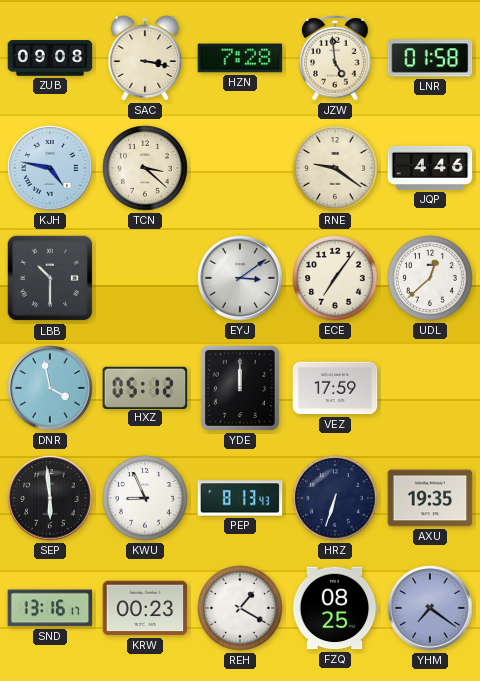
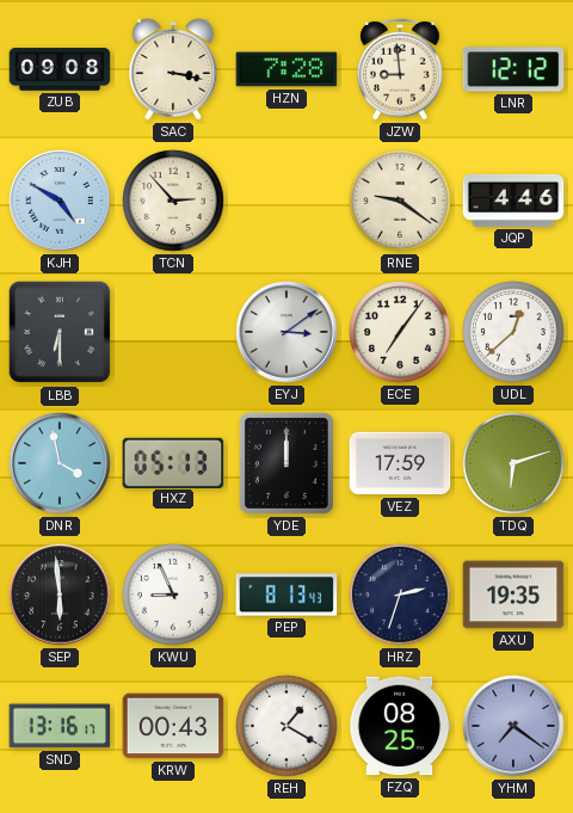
JZW: 4:59 -> 8:59
LNR: 01:58 -> 12:12
KJH: 4:47 -> 4:50
TCN: 3:22 -> 2:53
LBB: 10:30 -> 6:30
HXZ: 05:12 -> 05:13
TDQ: none -> 6:12
HRZ: 6:33 -> 2:33
KRW: 00:23 -> 00:43
